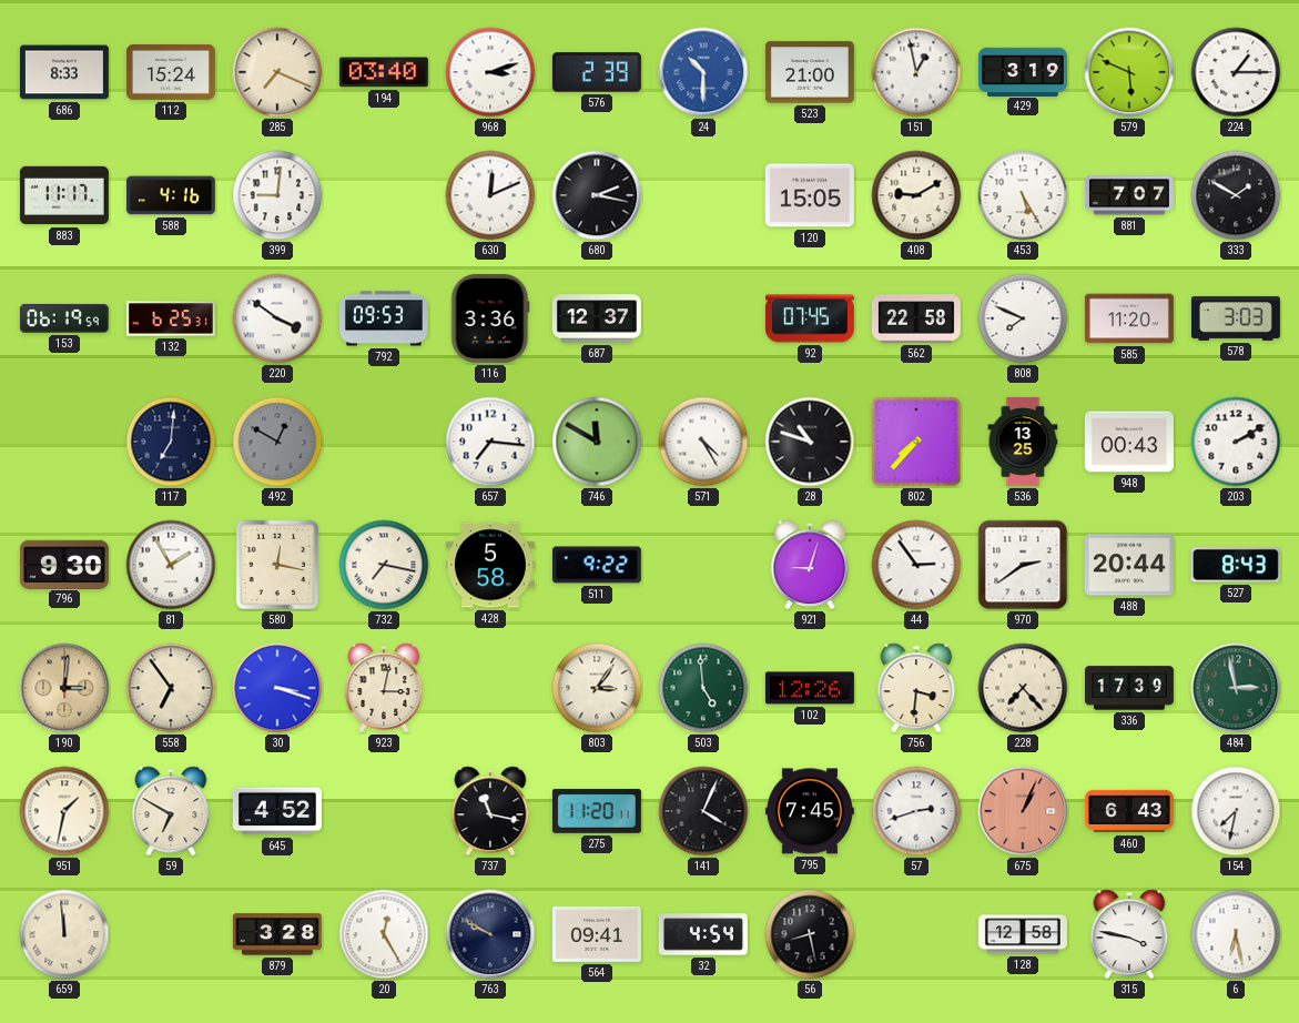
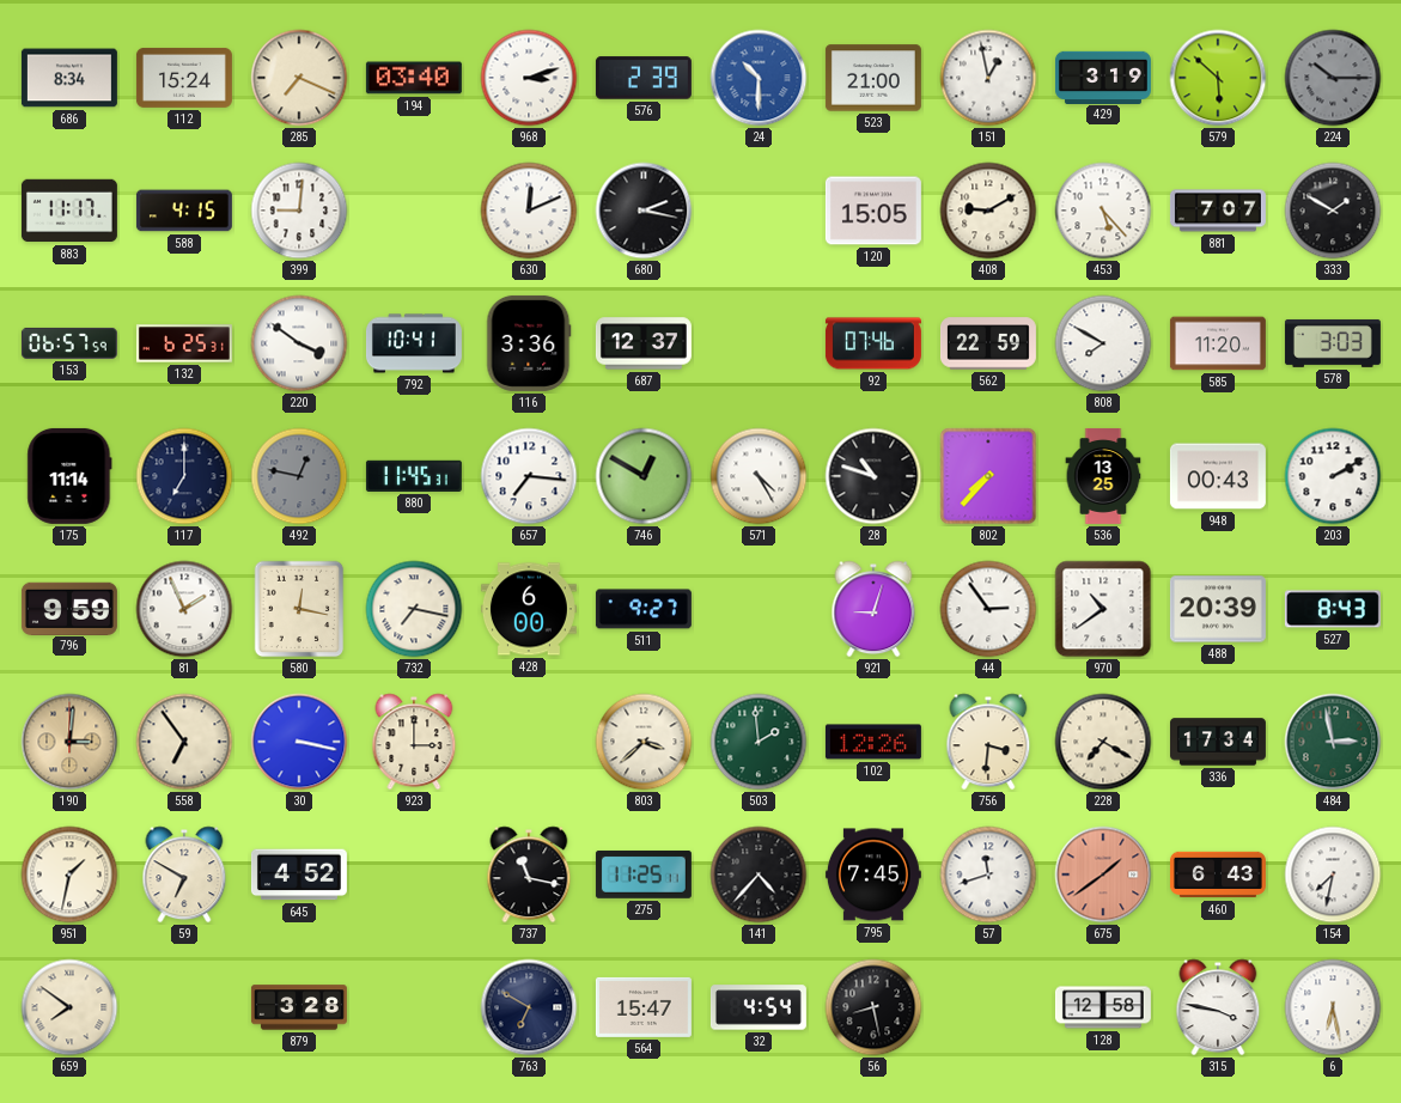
686: 8:33 -> 8:34
579: 5:49 -> 5:52
224: 1:15 -> 10:15
224 dial: white -> grey
588: 4:16 -> 4:15
453: 5:25 -> 5:23
153: 06:19 -> 06:57
792: 09:53 -> 10:41
92: 07:45 -> 07:46
562: 22:58 -> 22:59
808: 7:49 -> 7:50
175: none -> 11:14
117: 7:01 -> 7:00
492: 12:50 -> 12:47
880: none -> 11:45
746: 11:50 -> 12:50
796: 9:30 -> 9:59
81: 1:55 -> 1:56
428: 5:58 -> 6:00
511: 9:22 -> 9:27
970: 2:39 -> 10:39
488: 20:44 -> 20:39
30: 3:18 -> 3:17
923: 3:02 -> 3:00
803: 3:06 -> 3:38
503: 4:59 -> 1:59
228: 7:23 -> 7:20
336: 17:39 -> 17:34
275: 11:20 -> 11:25
141: 4:04 -> 4:37
57: 2:42 -> 11:42
675: 1:04 -> 1:39
659: 11:59 -> 7:51
20: 12:25 -> none
763: 9:50 -> 6:50
564: 09:41 -> 15:47
